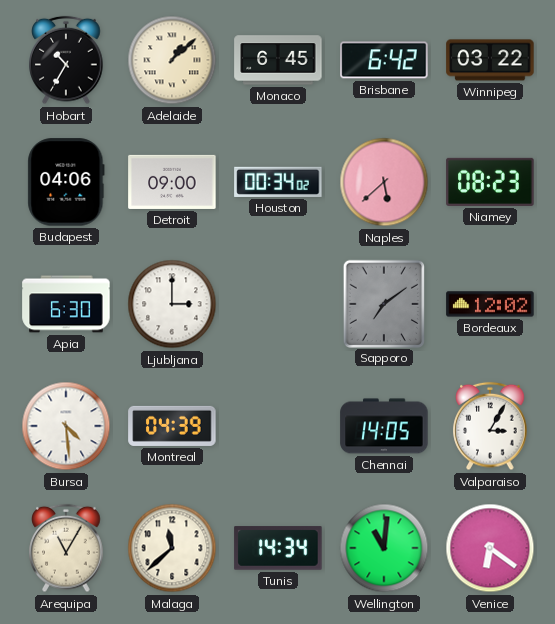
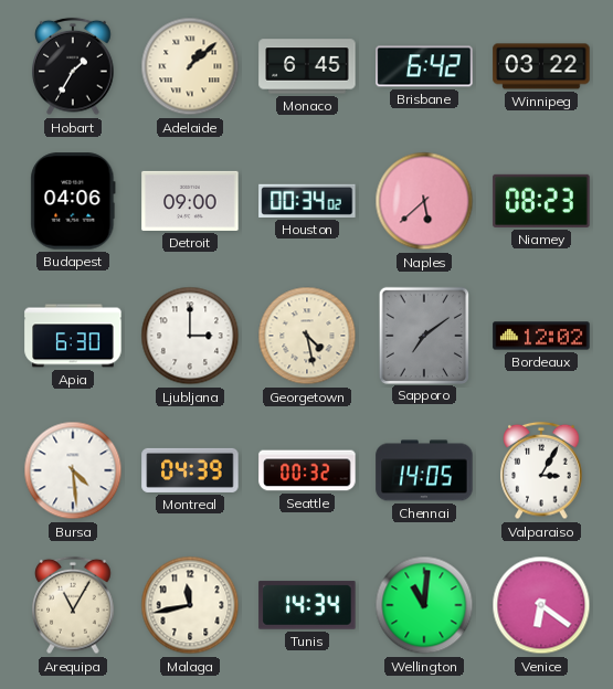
Hobart: 10:35 -> 1:35
Georgetown: none -> 4:28
Seattle: none -> 00:32
Malaga: 11:38 -> 11:43
